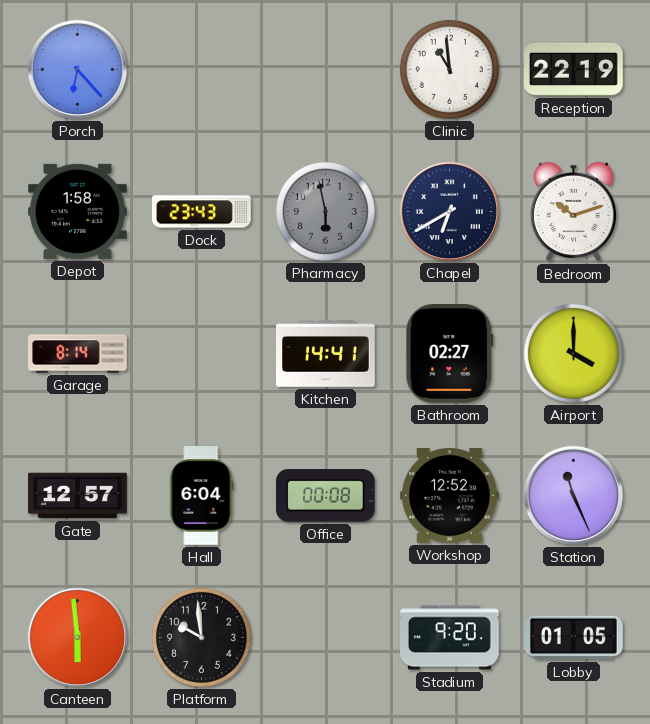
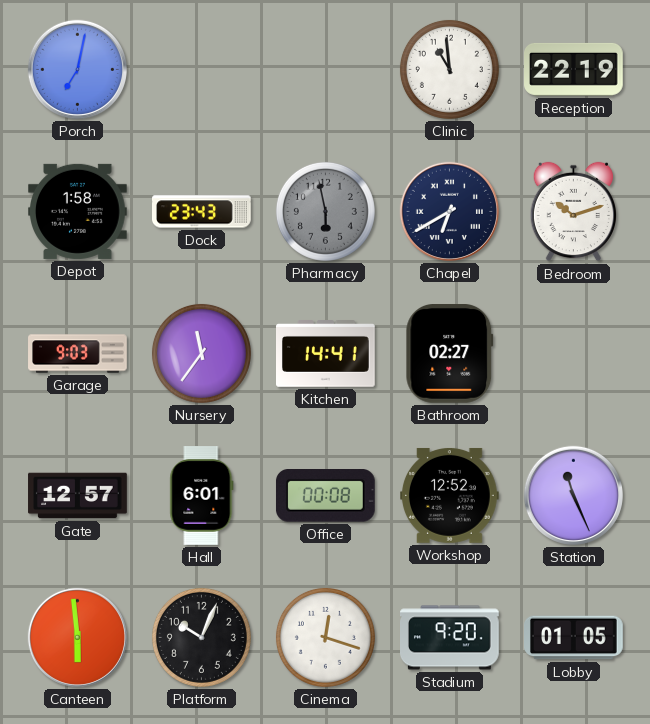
Porch: 6:23 -> 7:02
Garage: 8:14 -> 9:03
Nursery: none -> 11:36
Airport: 4:00 -> none
Hall: 6:04 -> 6:01
Platform: 9:59 -> 10:04
Cinema: none -> 12:18
